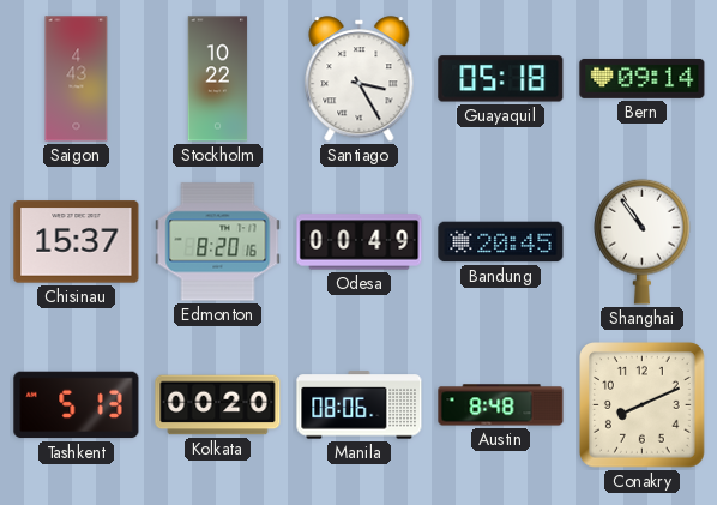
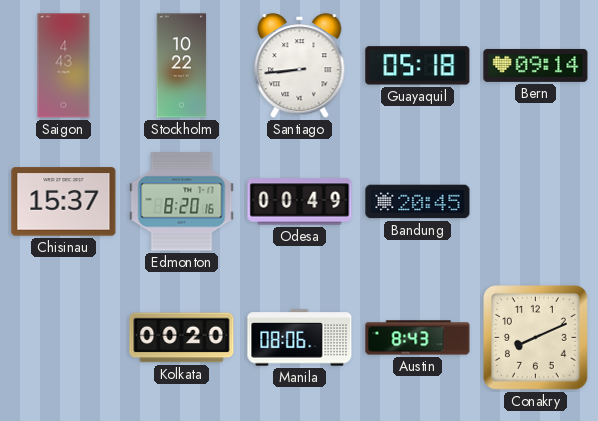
Santiago: 3:25 -> 8:44
Shanghai: 10:54 -> none
Tashkent: 5:13 -> none
Austin: 8:48 -> 8:43
